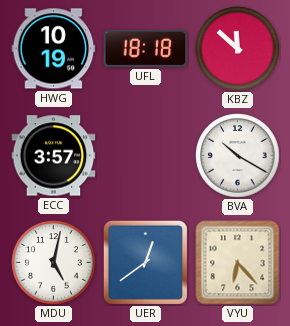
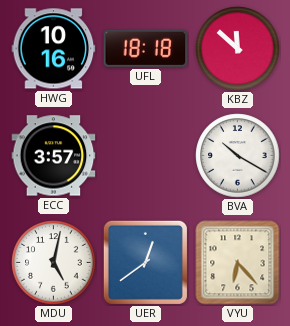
HWG: 10:19 -> 10:16
